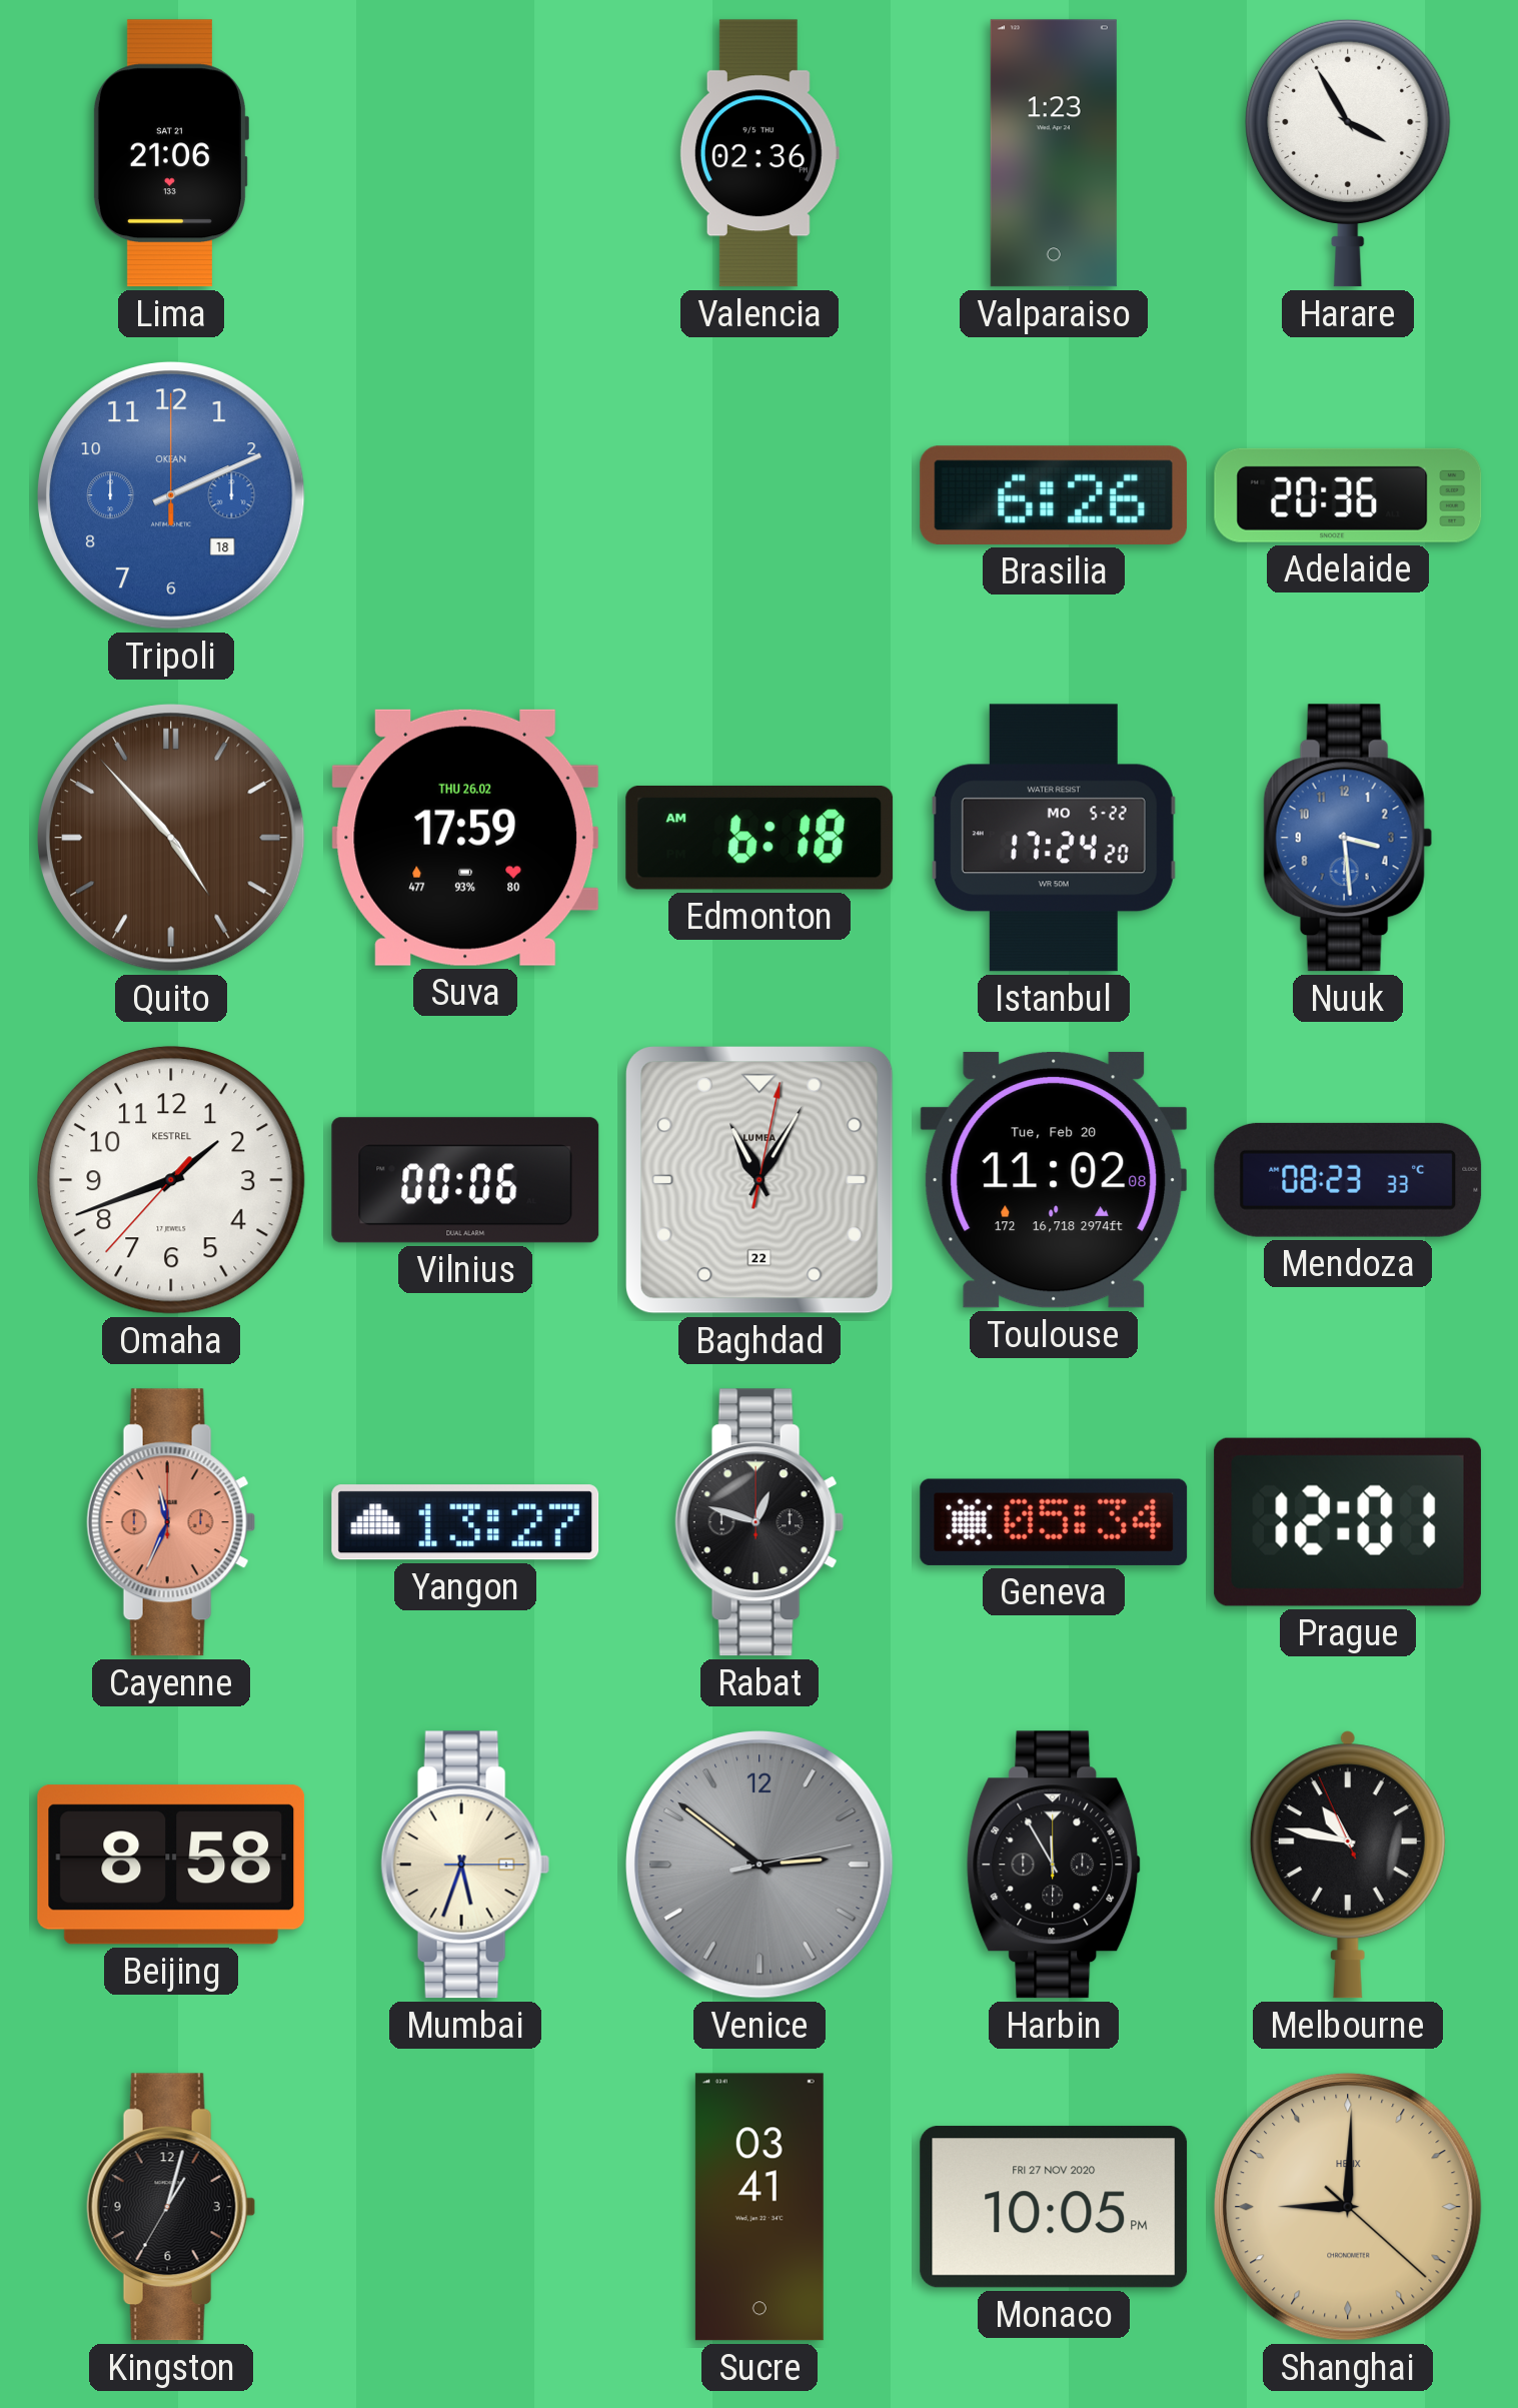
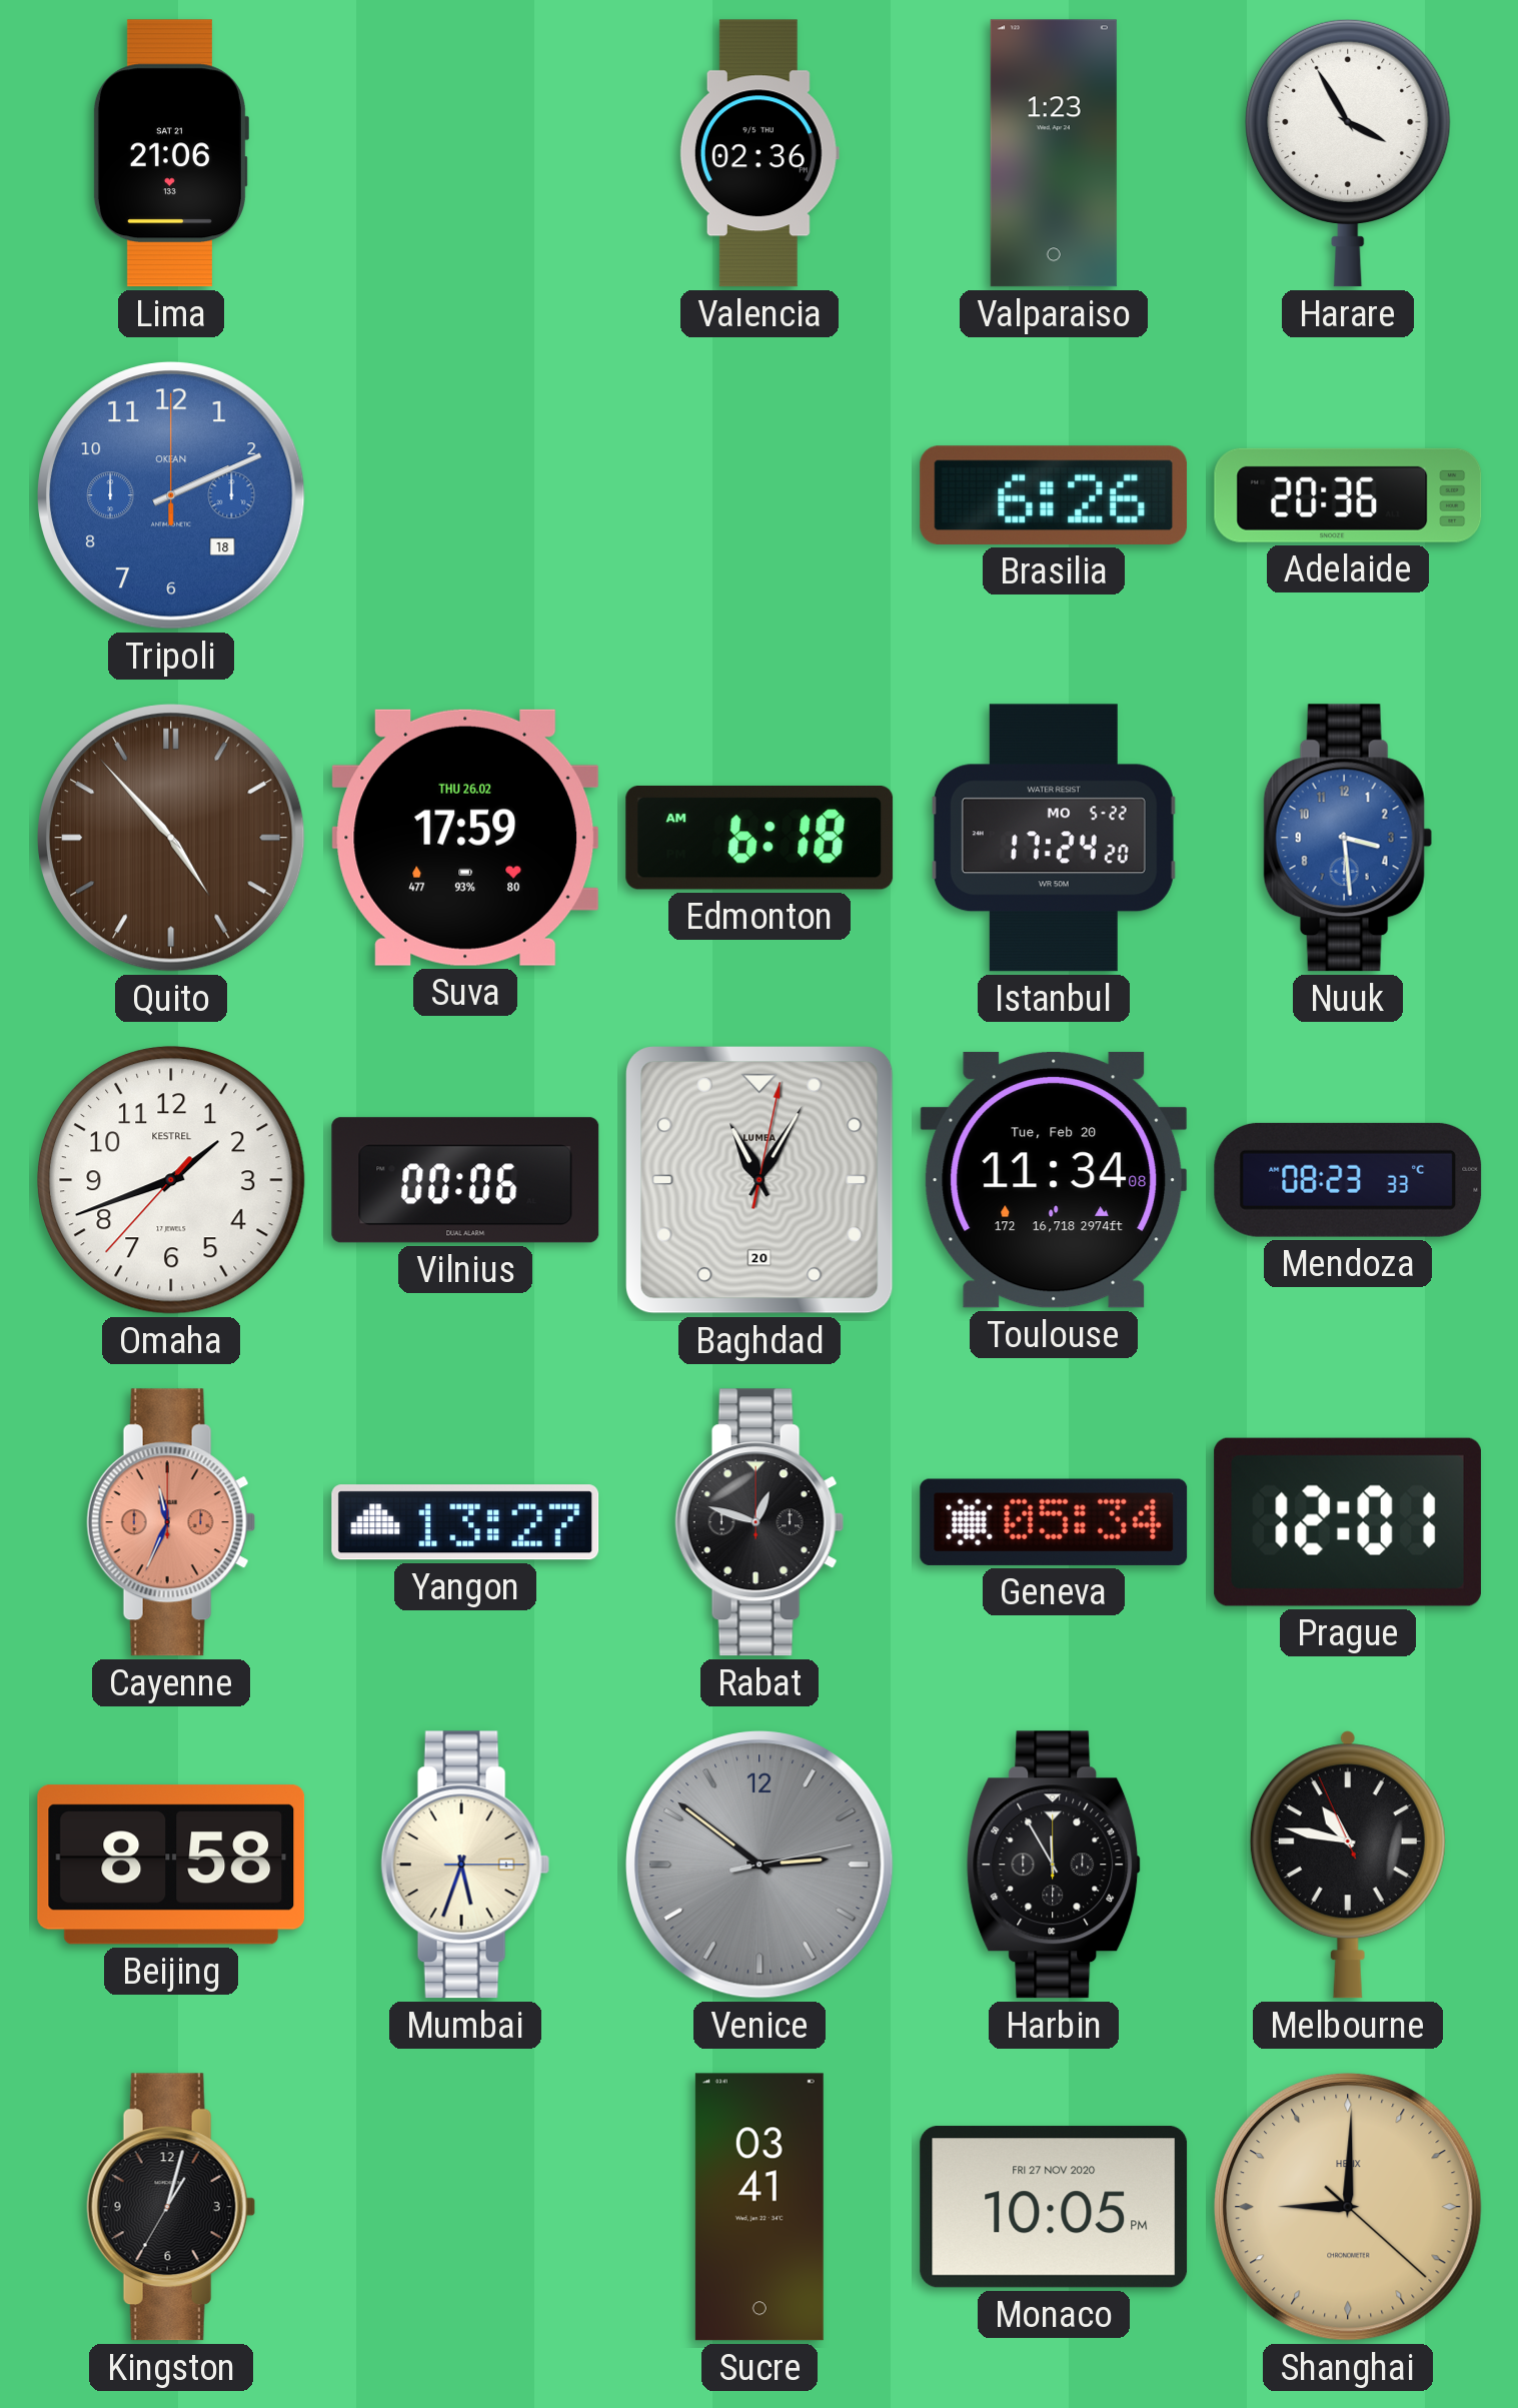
Baghdad date: 22 -> 20
Toulouse: 11:02 -> 11:34
